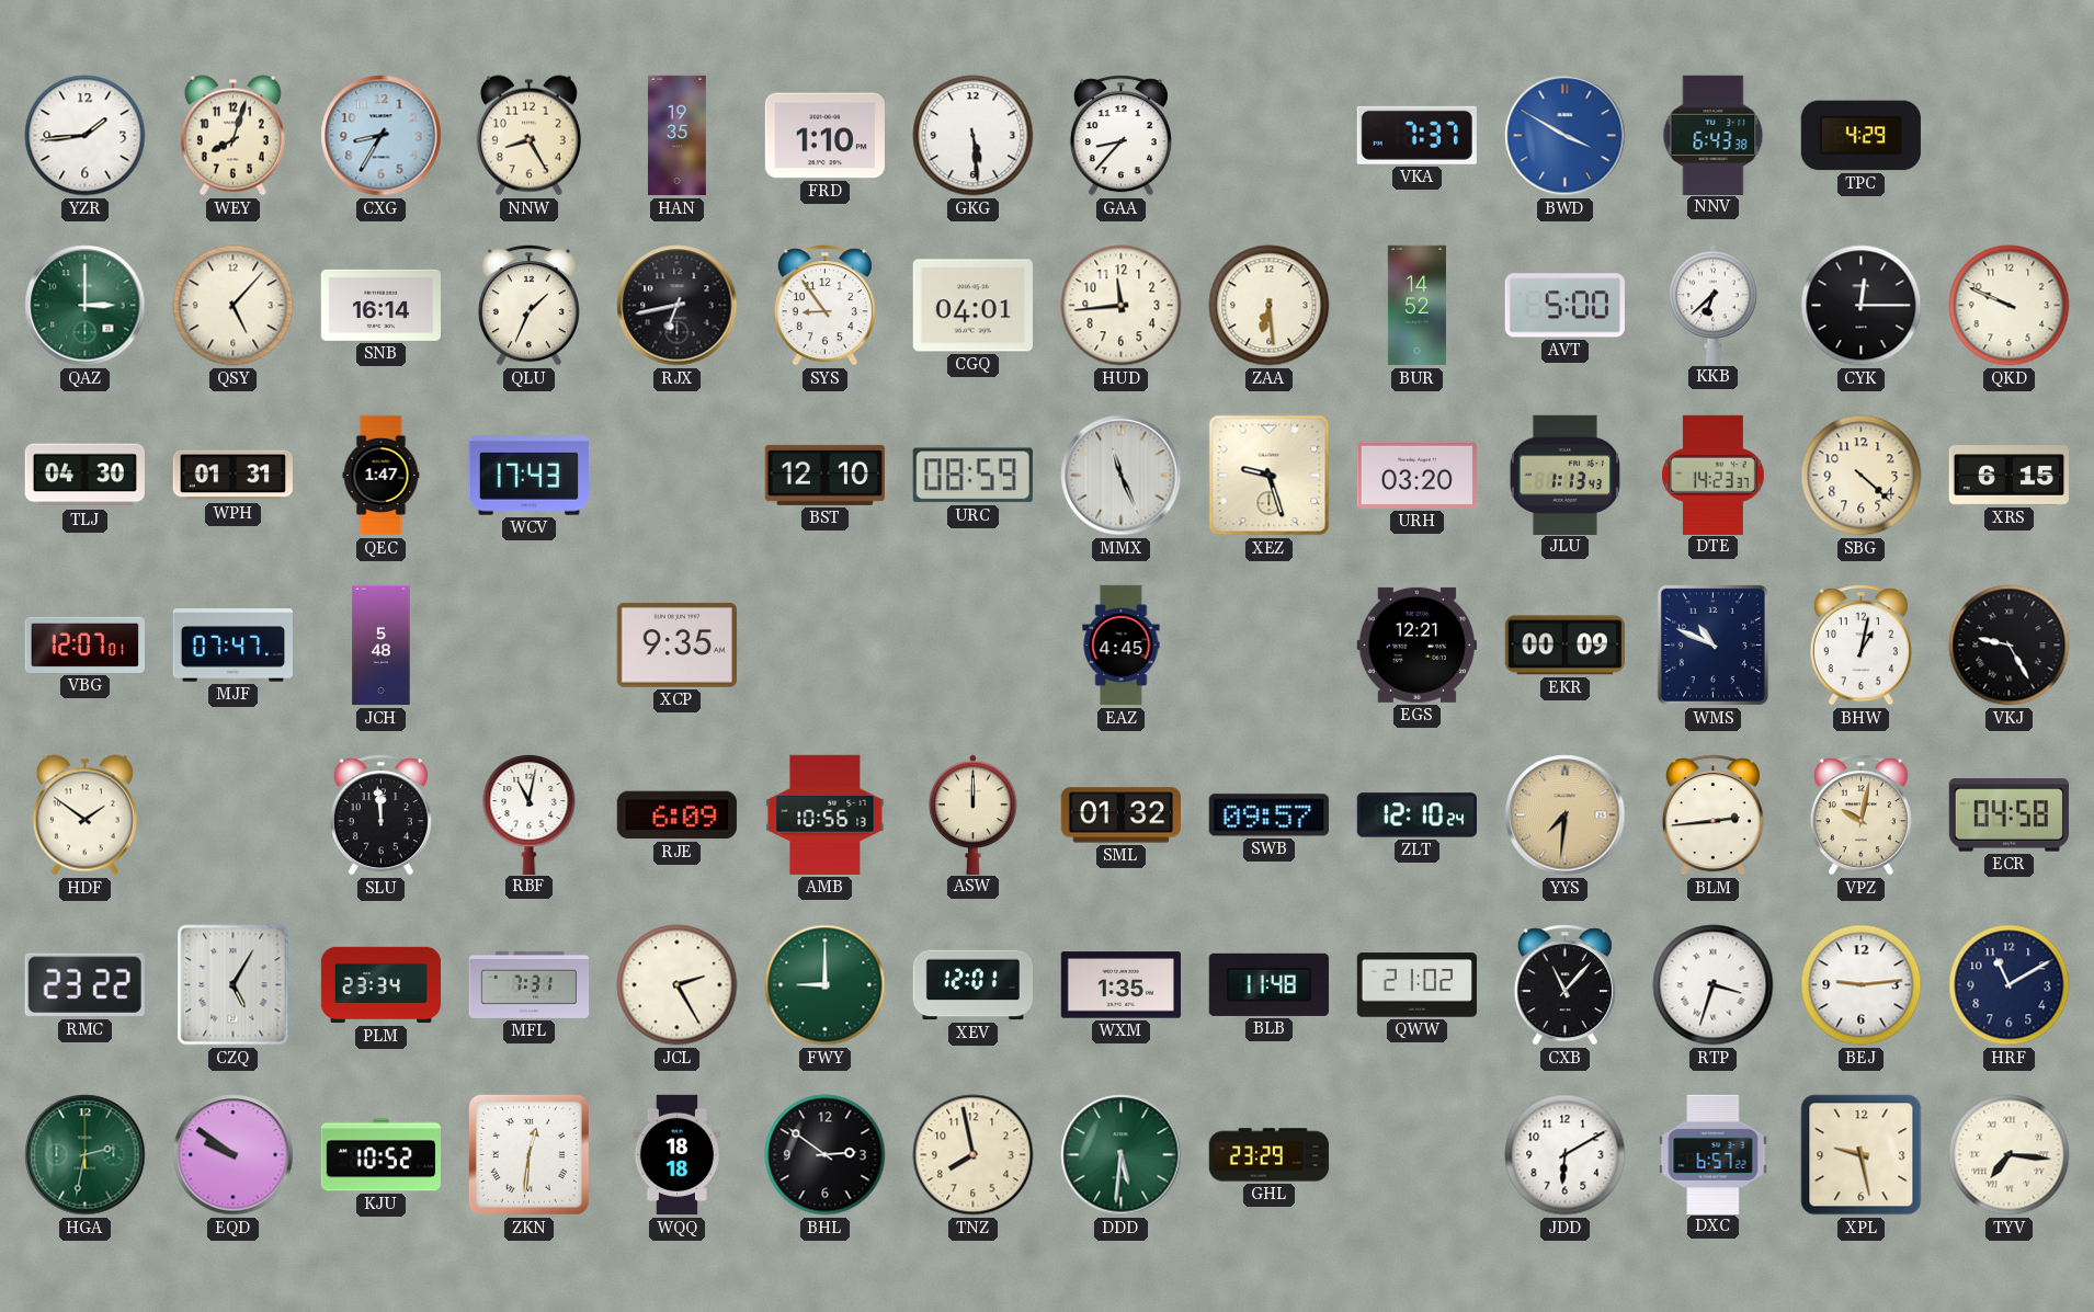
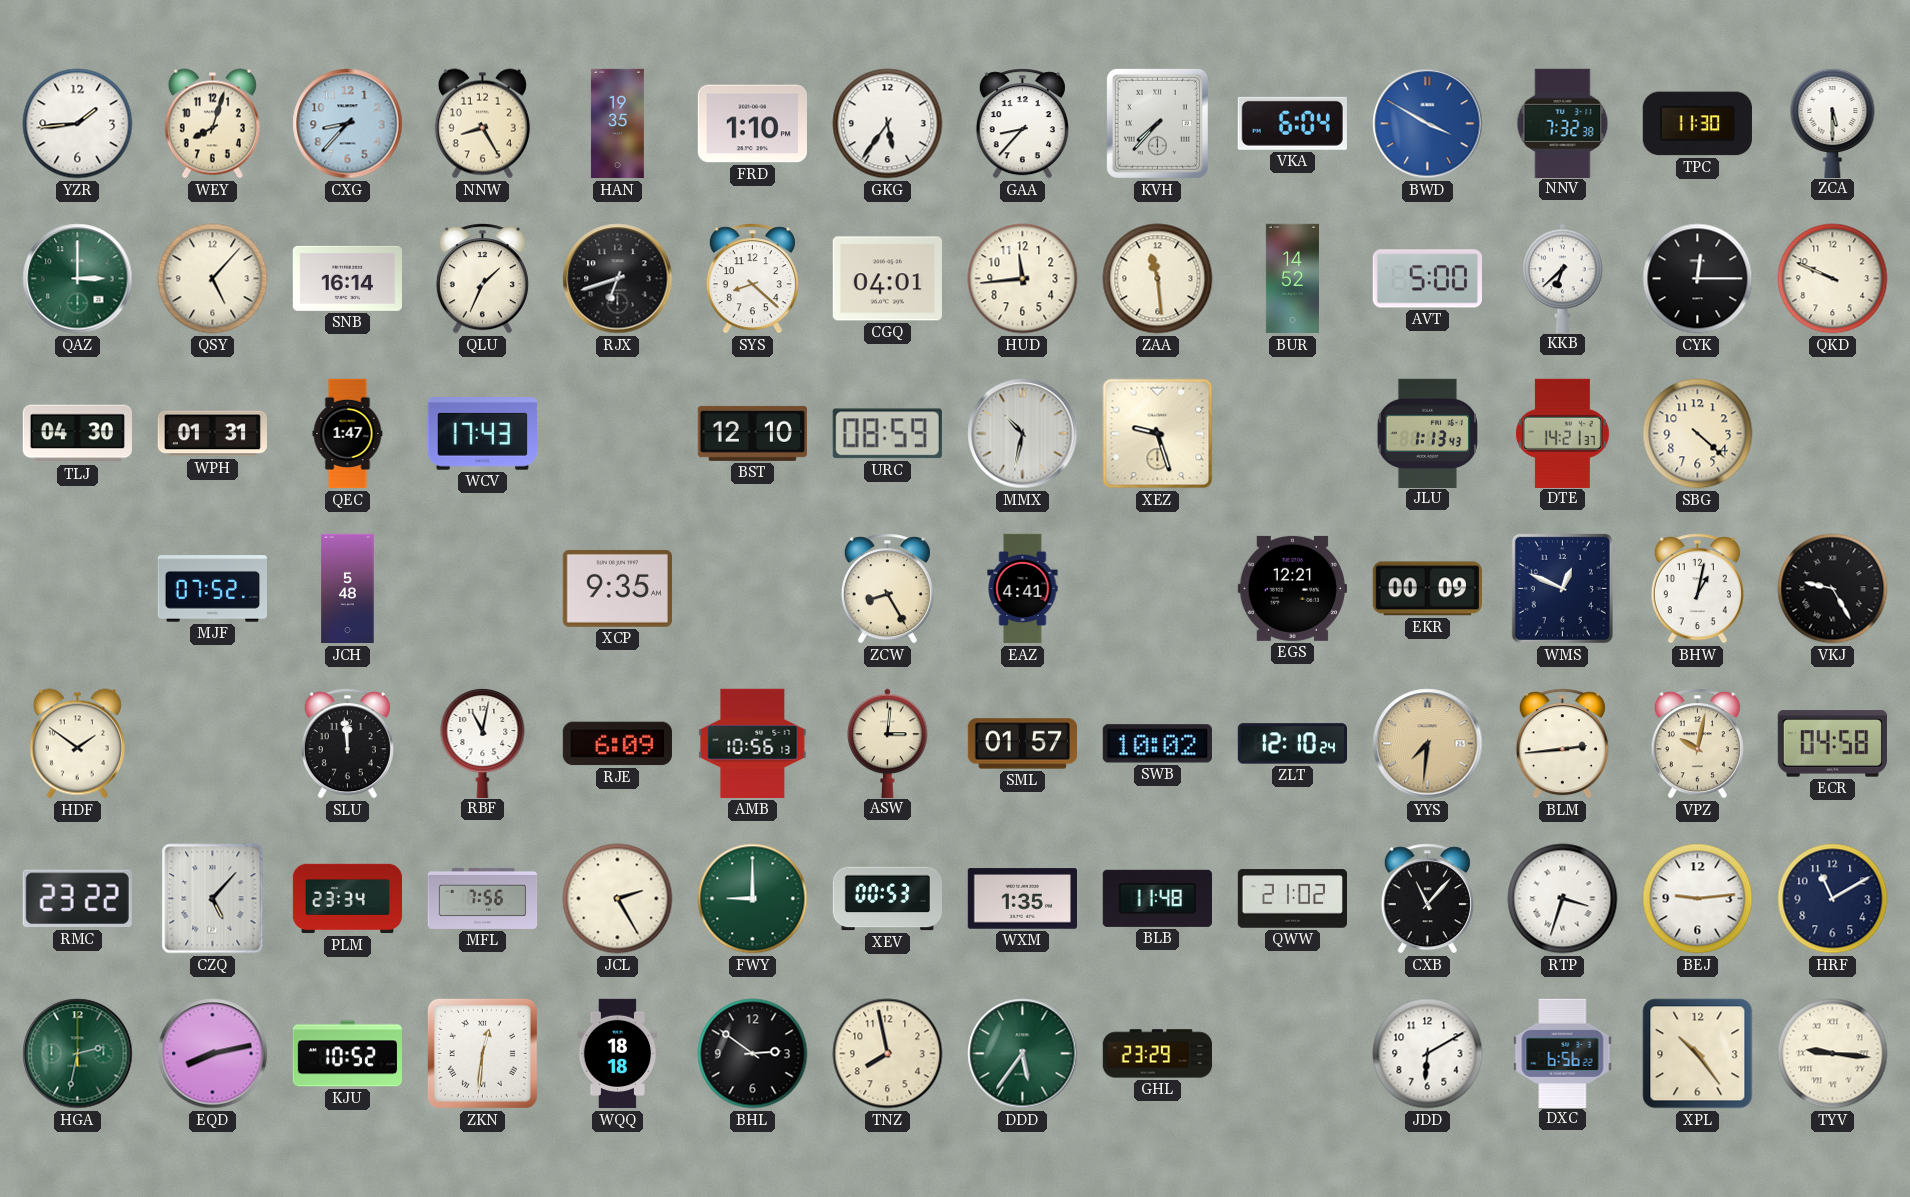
CXG: 8:35 -> 8:37
GKG: 5:29 -> 5:36
KVH: none -> 7:37
VKA: 7:37 -> 6:04
NNV: 6:43 -> 7:32
TPC: 4:29 -> 11:30
ZCA: none -> 5:30
RJX: 6:43 -> 6:42
SYS: 8:54 -> 8:22
ZAA: 6:29 -> 11:29
MMX: 11:26 -> 10:32
URH: 03:20 -> none
DTE: 14:23 -> 14:21
XRS: 6:15 -> none
VBG: 12:07 -> none
MJF: 07:47 -> 07:52
ZCW: none -> 8:25
EAZ: 4:45 -> 4:41
WMS: 10:49 -> 12:49
ASW: 12:00 -> 3:01
SML: 01:32 -> 01:57
SWB: 09:57 -> 10:02
CZQ: 5:05 -> 5:07
MFL: 7:31 -> 7:56
XEV: 12:01 -> 00:53
EQD: 9:51 -> 8:13
DDD: 5:31 -> 5:36
DXC: 6:57 -> 6:56
XPL: 9:28 -> 10:24
TYV: 7:16 -> 9:16
